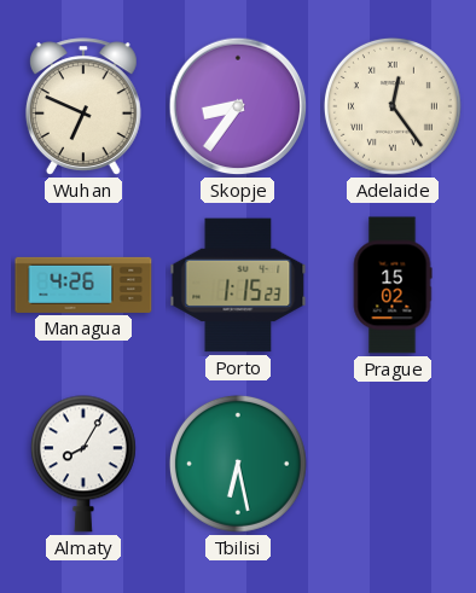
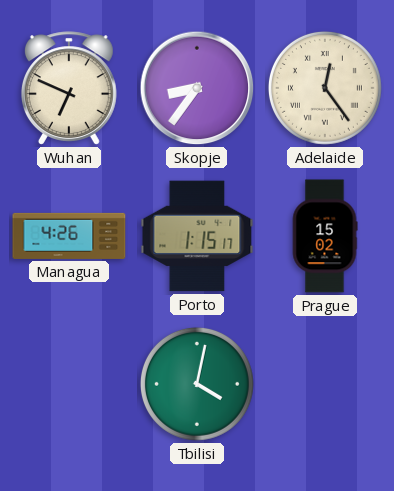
Porto: 1:15:23 -> 1:15:17
Almaty: 8:05 -> none
Tbilisi: 6:28 -> 4:02
